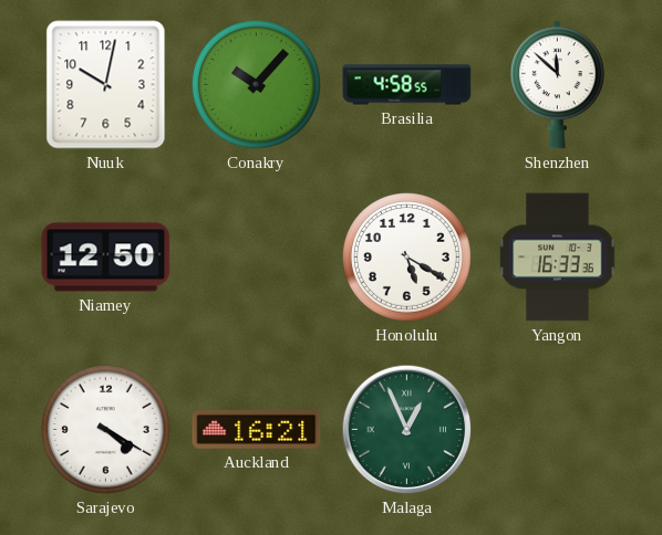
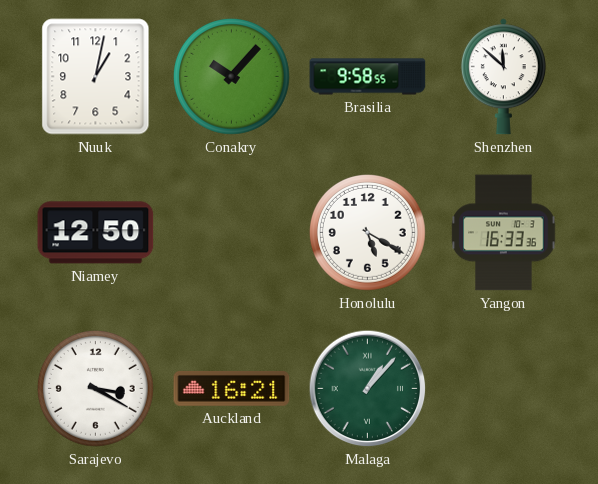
Nuuk: 10:02 -> 1:02
Brasilia: 4:58 -> 9:58
Sarajevo: 4:20 -> 3:20
Malaga: 12:56 -> 1:07
